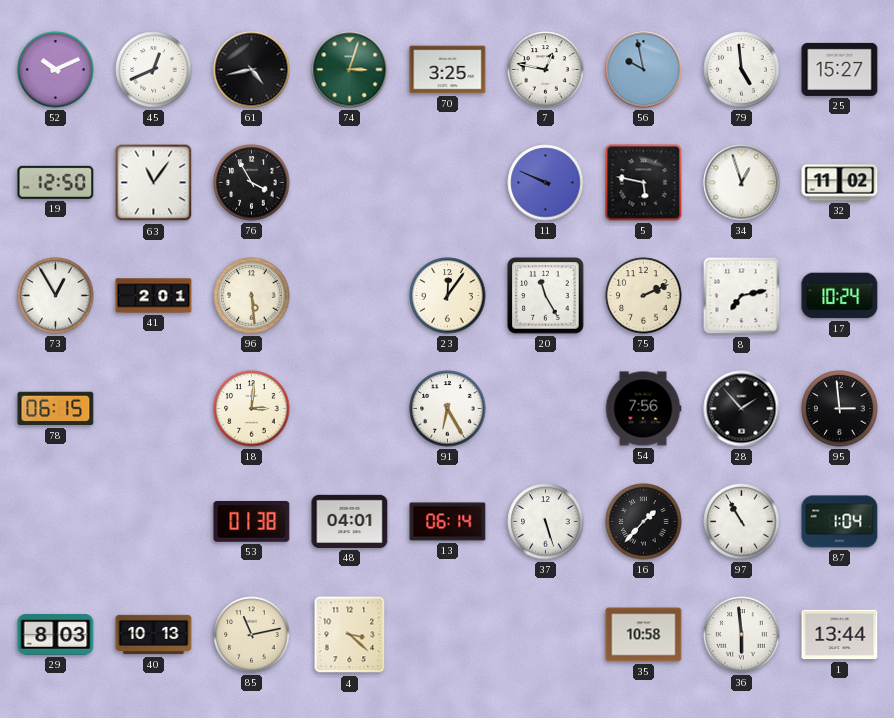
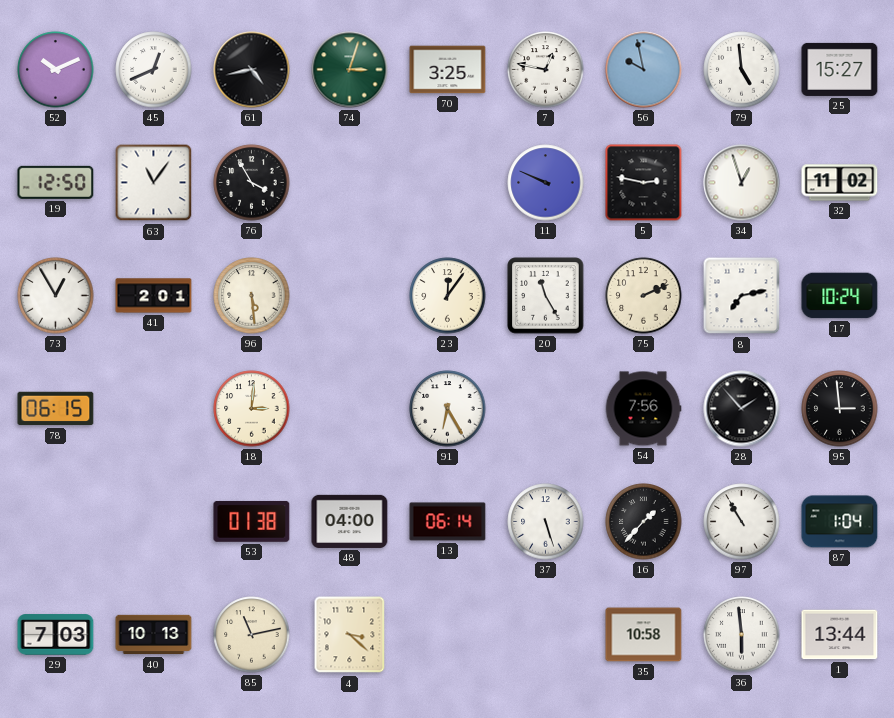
5: 5:47 -> 2:47
48: 04:01 -> 04:00
29: 8:03 -> 7:03
